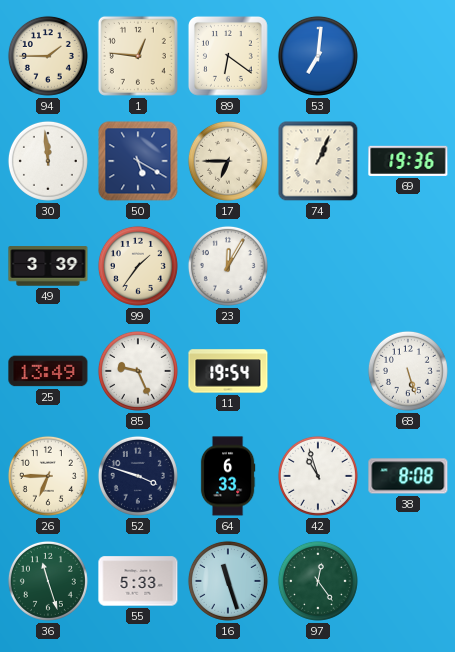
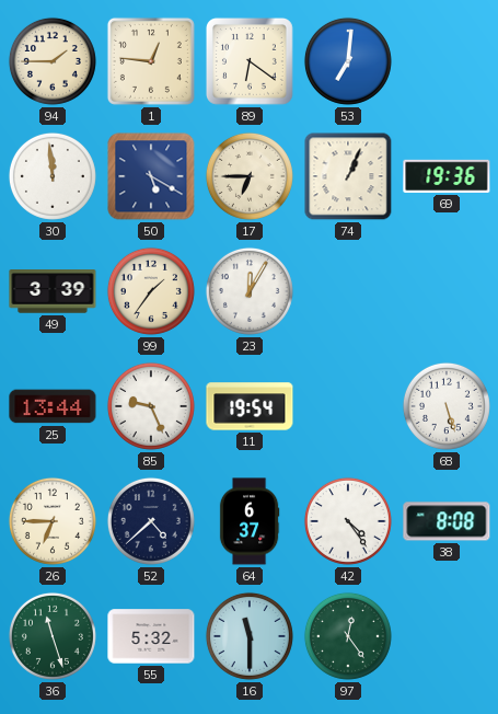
25: 13:49 -> 13:44
52: 3:48 -> 4:38
64: 6:33 -> 6:37
42: 10:57 -> 4:24
55: 5:33 -> 5:32
16: 11:27 -> 11:30
